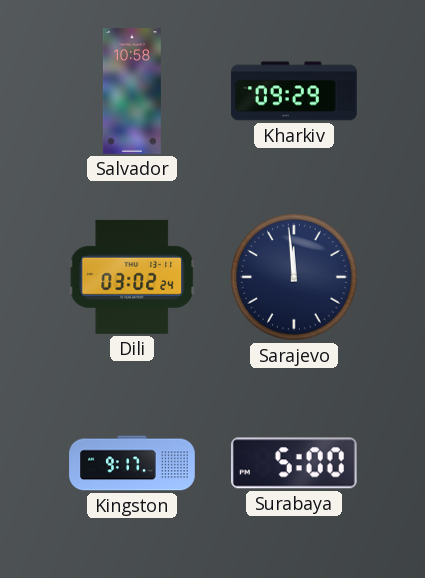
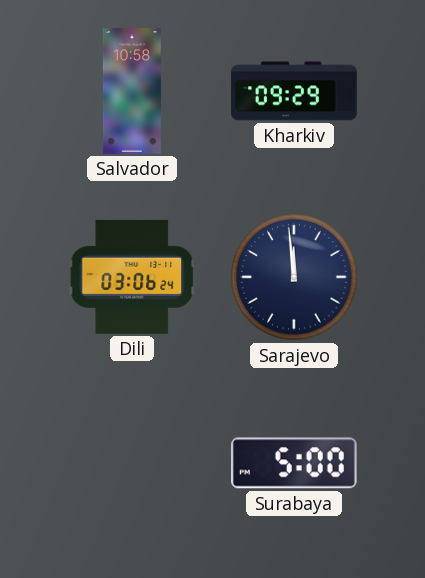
Dili: 03:02 -> 03:06
Kingston: 9:17 -> none
